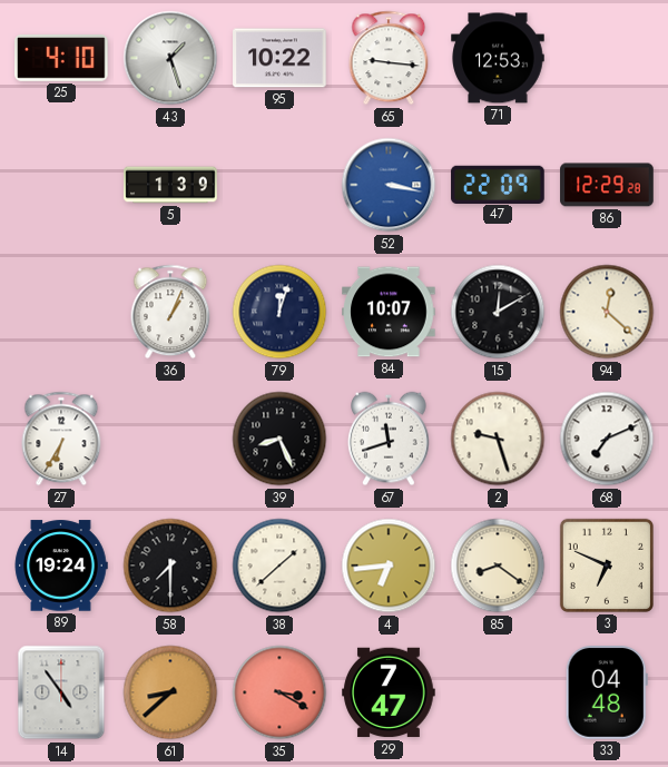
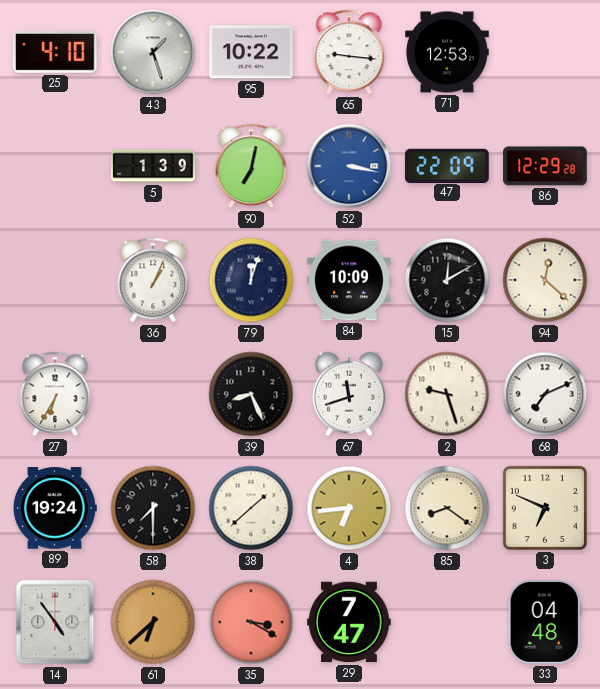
90: none -> 7:02
84: 10:07 -> 10:09
61: 8:38 -> 6:38
